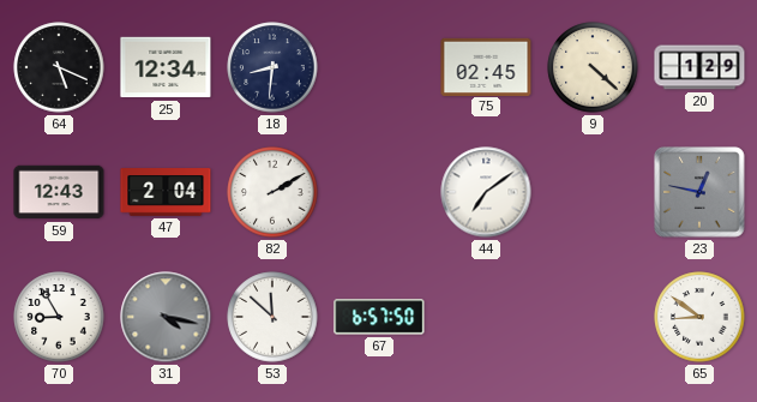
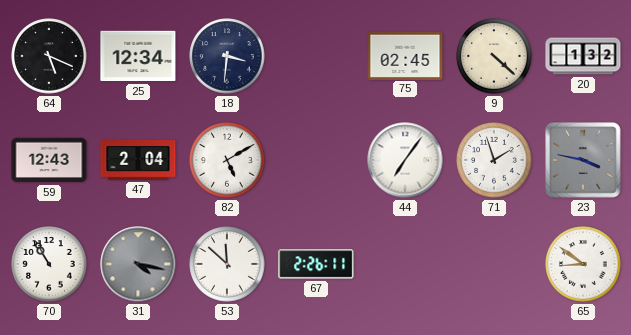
18: 8:31 -> 3:31
20: 1:29 -> 1:32
82: 2:10 -> 5:10
44: 7:09 -> 7:06
71: none -> 1:57
23: 12:47 -> 3:47
70: 8:55 -> 10:55
67: 6:57 -> 2:26
